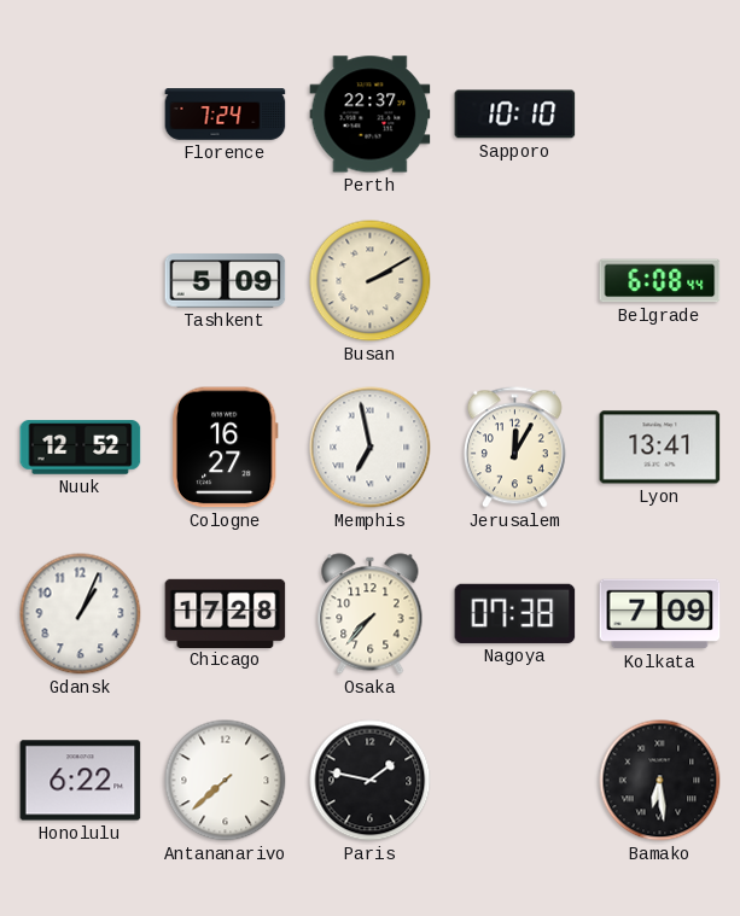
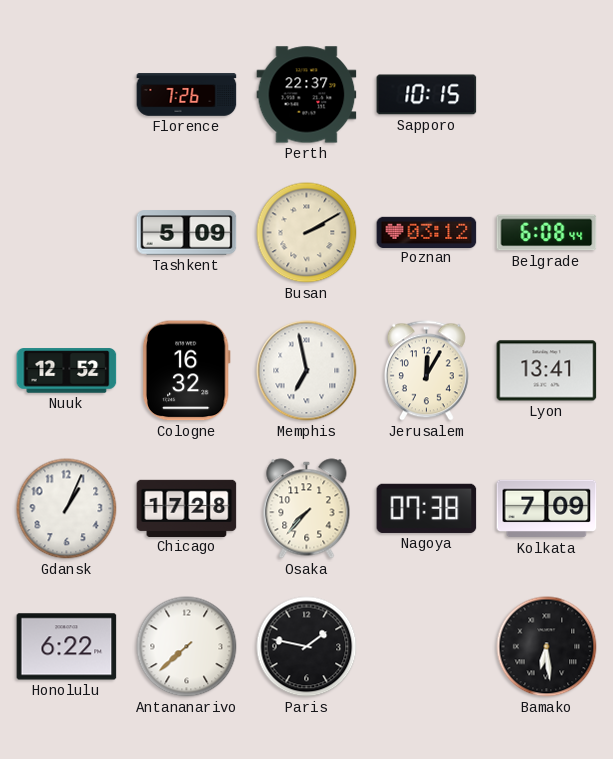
Florence: 7:24 -> 7:26
Sapporo: 10:10 -> 10:15
Poznan: none -> 03:12
Cologne: 16:27 -> 16:32
